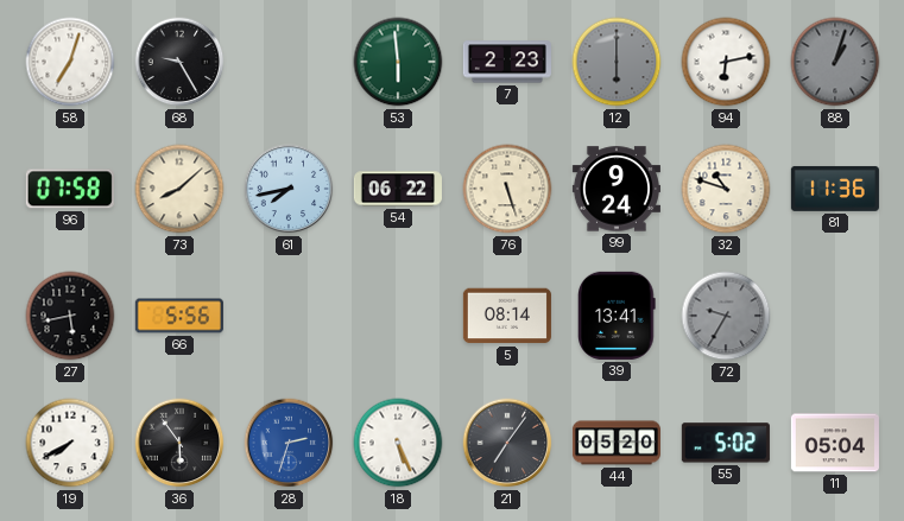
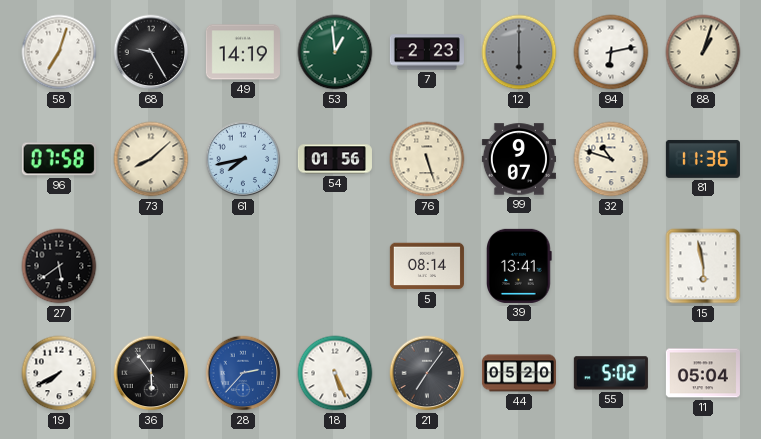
49: none -> 14:19
53: 5:59 -> 12:59
88 dial: grey -> cream
54: 06:22 -> 01:56
99: 9:24 -> 9:07
27: 5:43 -> 5:39
66: 5:56 -> none
72: 9:35 -> none
15: none -> 5:58
28: 2:33 -> 2:37
